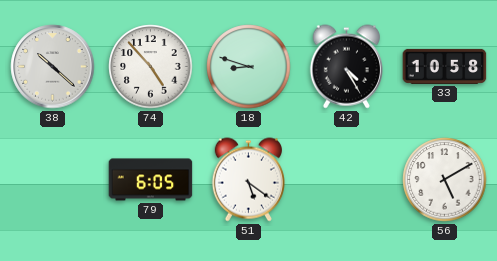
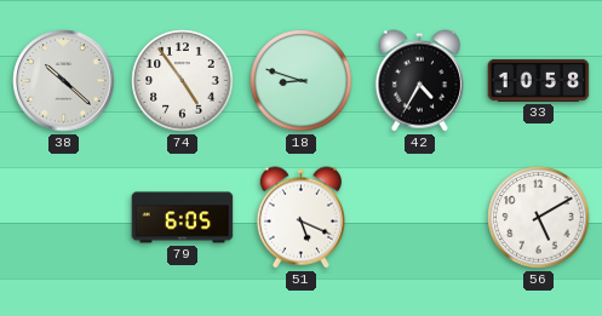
74: 4:53 -> 4:54
42: 4:25 -> 4:35
51: 5:21 -> 5:19
